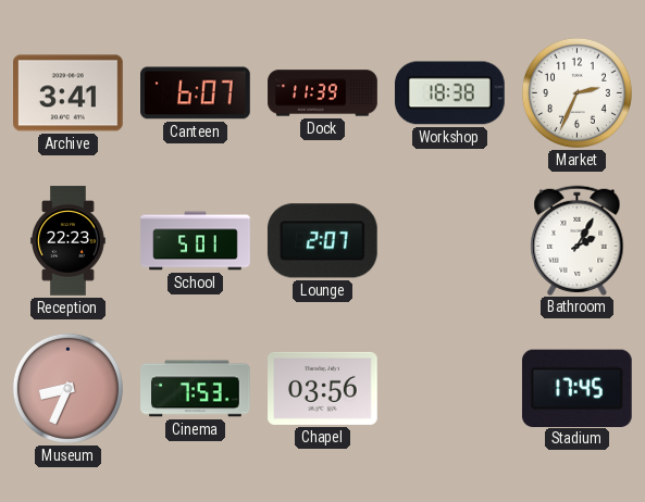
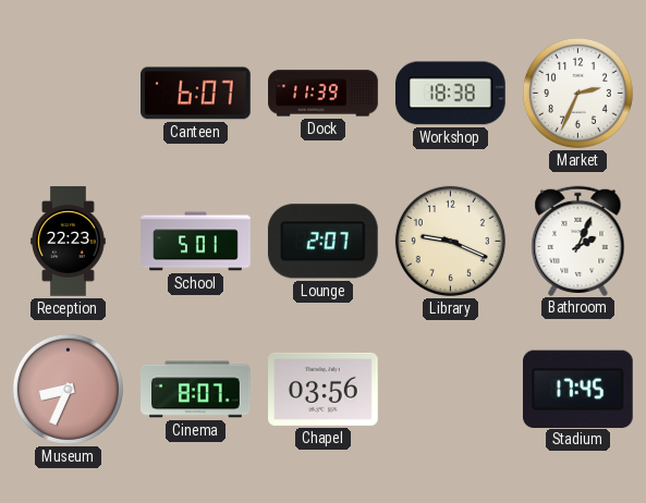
Archive: 3:41 -> none
Library: none -> 9:19
Bathroom: 2:05 -> 2:04
Cinema: 7:53 -> 8:07
